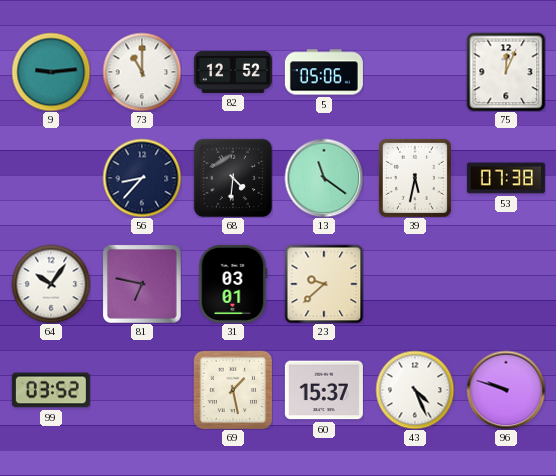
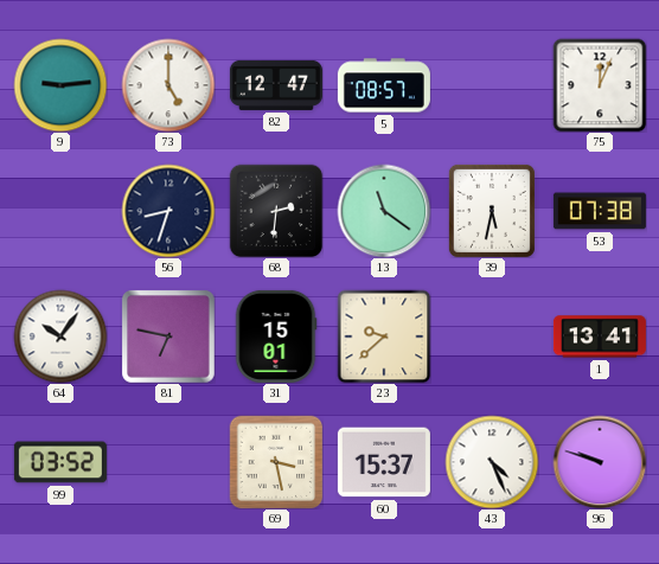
73: 11:00 -> 5:00
82: 12:52 -> 12:47
5: 05:06 -> 08:57
56: 8:37 -> 8:33
68: 4:31 -> 2:31
31: 03:01 -> 15:01
1: none -> 13:41
69: 1:28 -> 3:28
